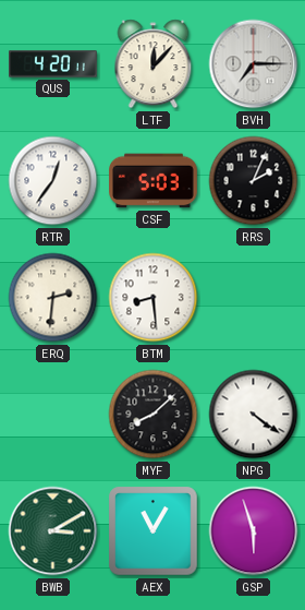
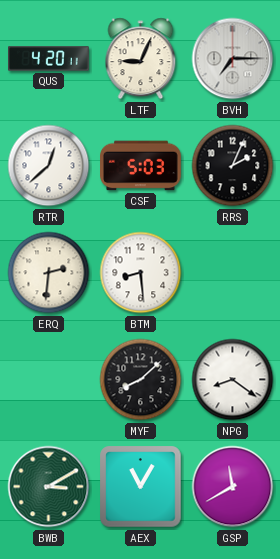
LTF: 12:07 -> 9:04
RTR: 12:36 -> 12:38
NPG: 4:21 -> 8:21
GSP: 5:57 -> 11:40
